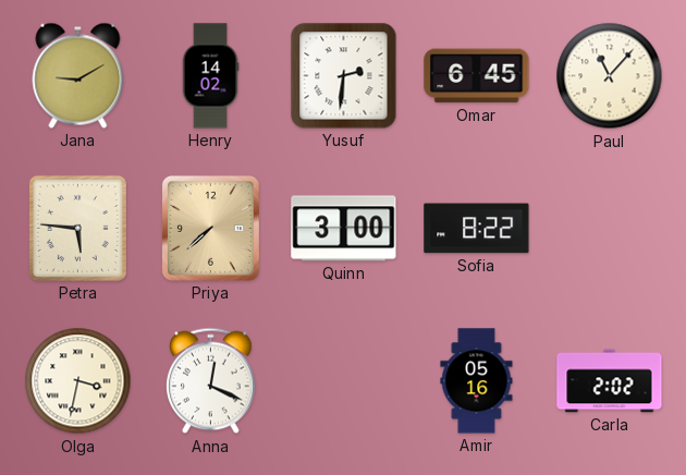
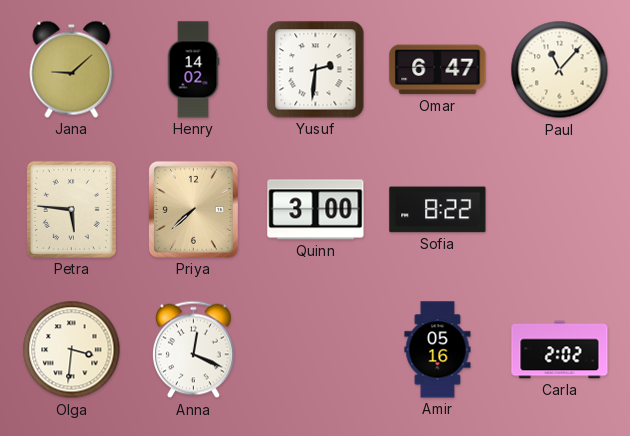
Jana: 9:10 -> 9:08
Omar: 6:45 -> 6:47
Olga: 3:32 -> 3:31
